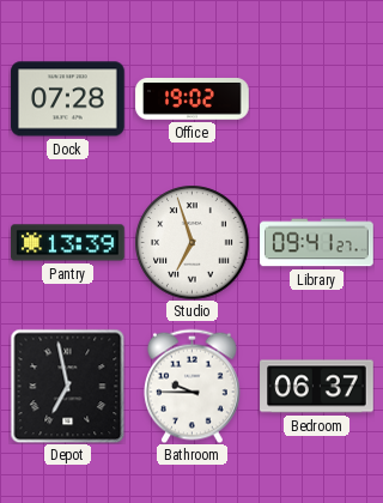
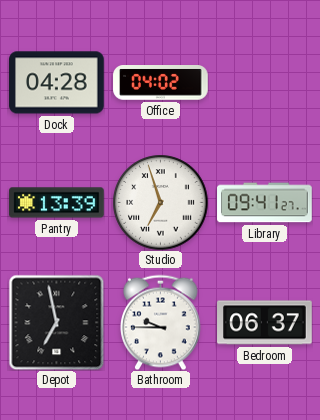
Dock: 07:28 -> 04:28
Office: 19:02 -> 04:02
